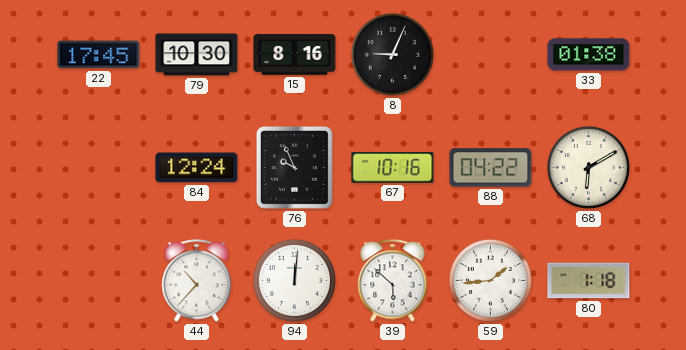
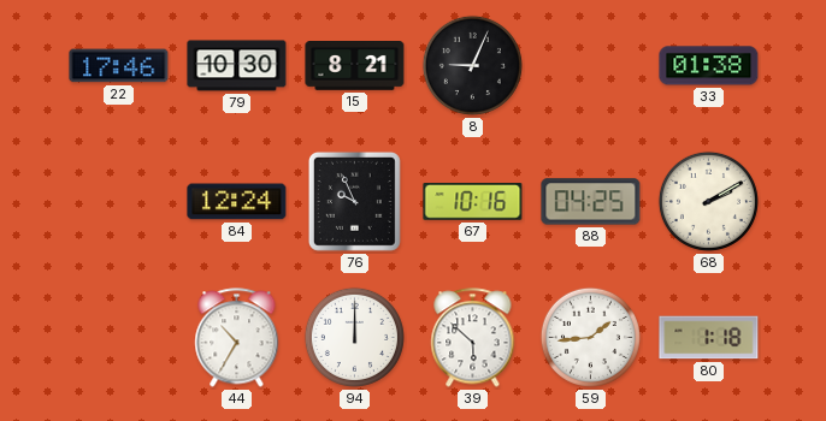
22: 17:45 -> 17:46
15: 8:16 -> 8:21
88: 04:22 -> 04:25
68: 6:10 -> 2:10
44: 10:37 -> 10:35
94: 12:01 -> 12:00
